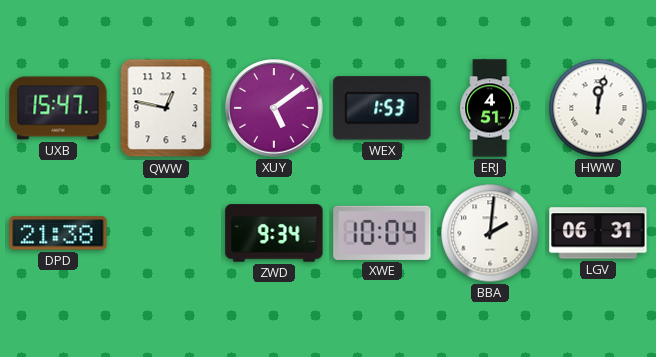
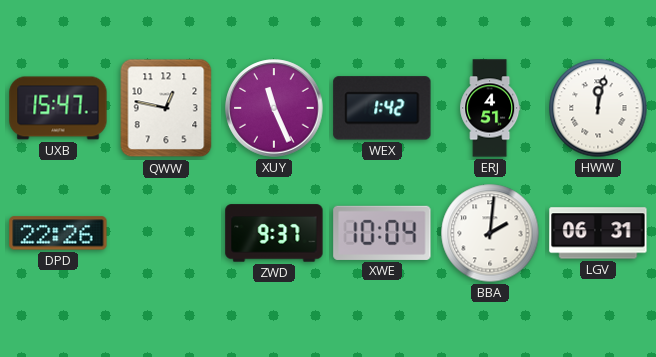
XUY: 5:09 -> 11:26
WEX: 1:53 -> 1:42
DPD: 21:38 -> 22:26
ZWD: 9:34 -> 9:37
